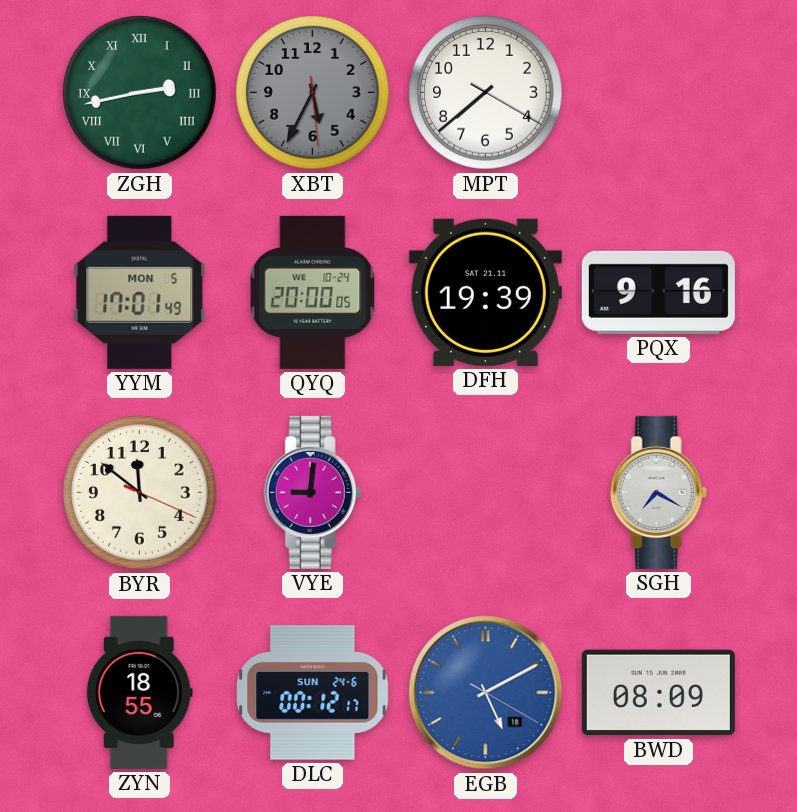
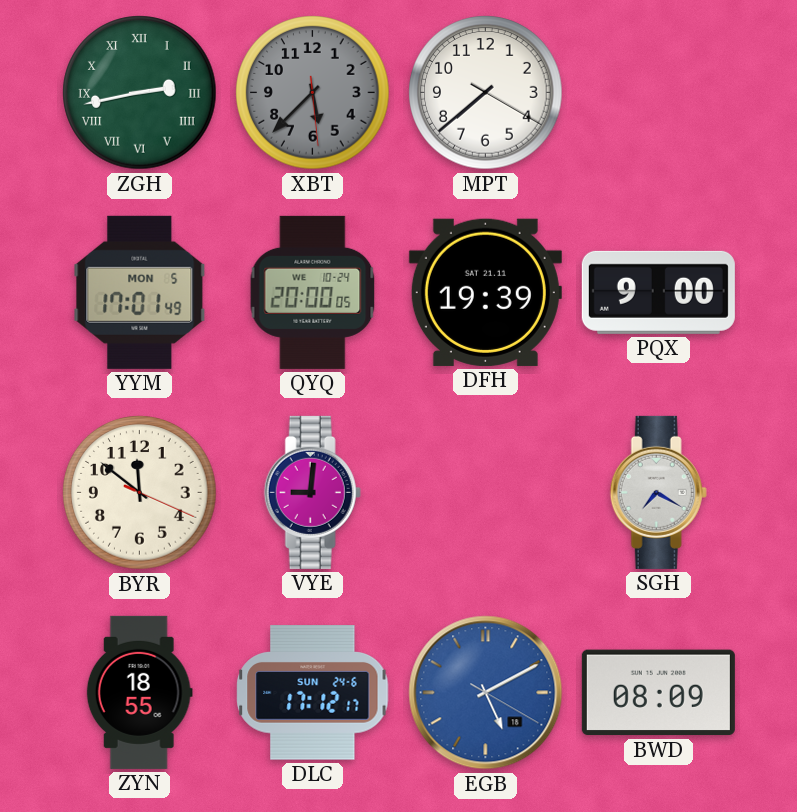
XBT: 5:34 -> 5:37
PQX: 9:16 -> 9:00
DLC: 00:12 -> 17:12
